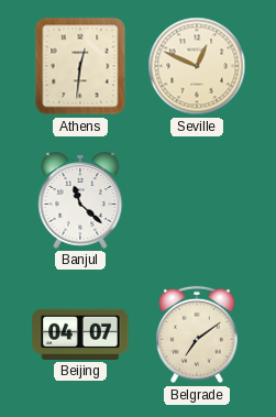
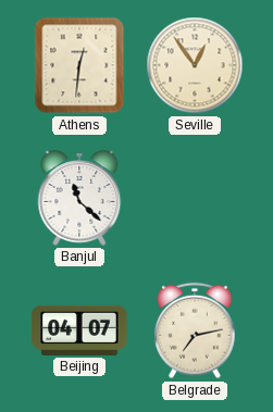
Seville: 12:49 -> 12:54
Belgrade: 7:09 -> 7:13
